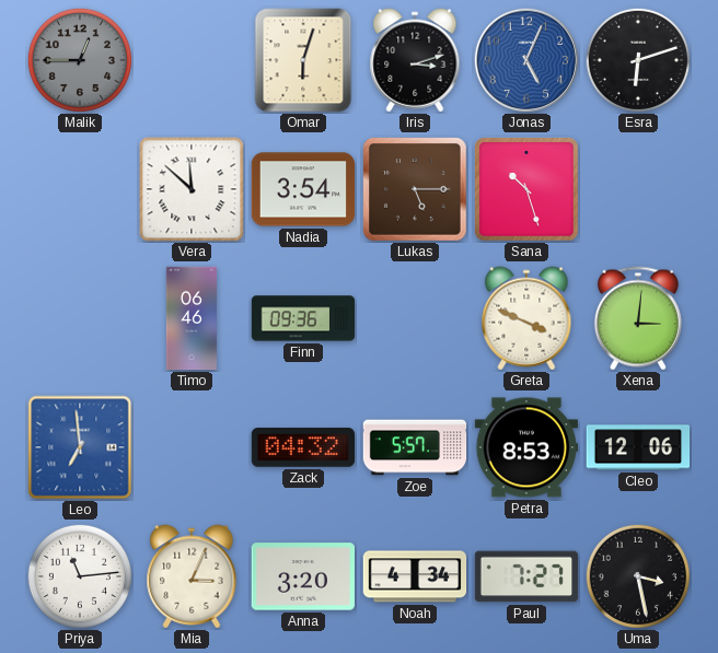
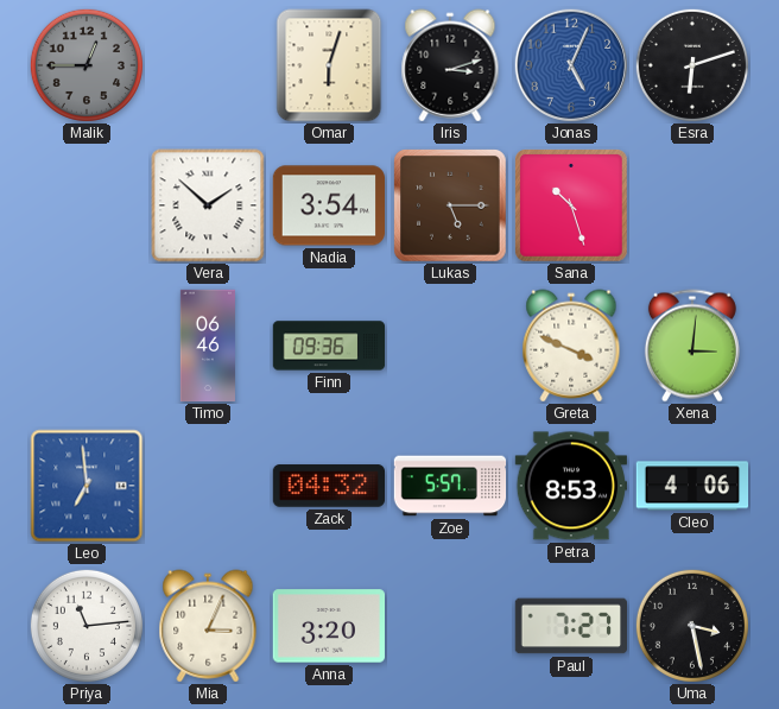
Vera: 11:52 -> 1:52
Cleo: 12:06 -> 4:06
Noah: 4:34 -> none
